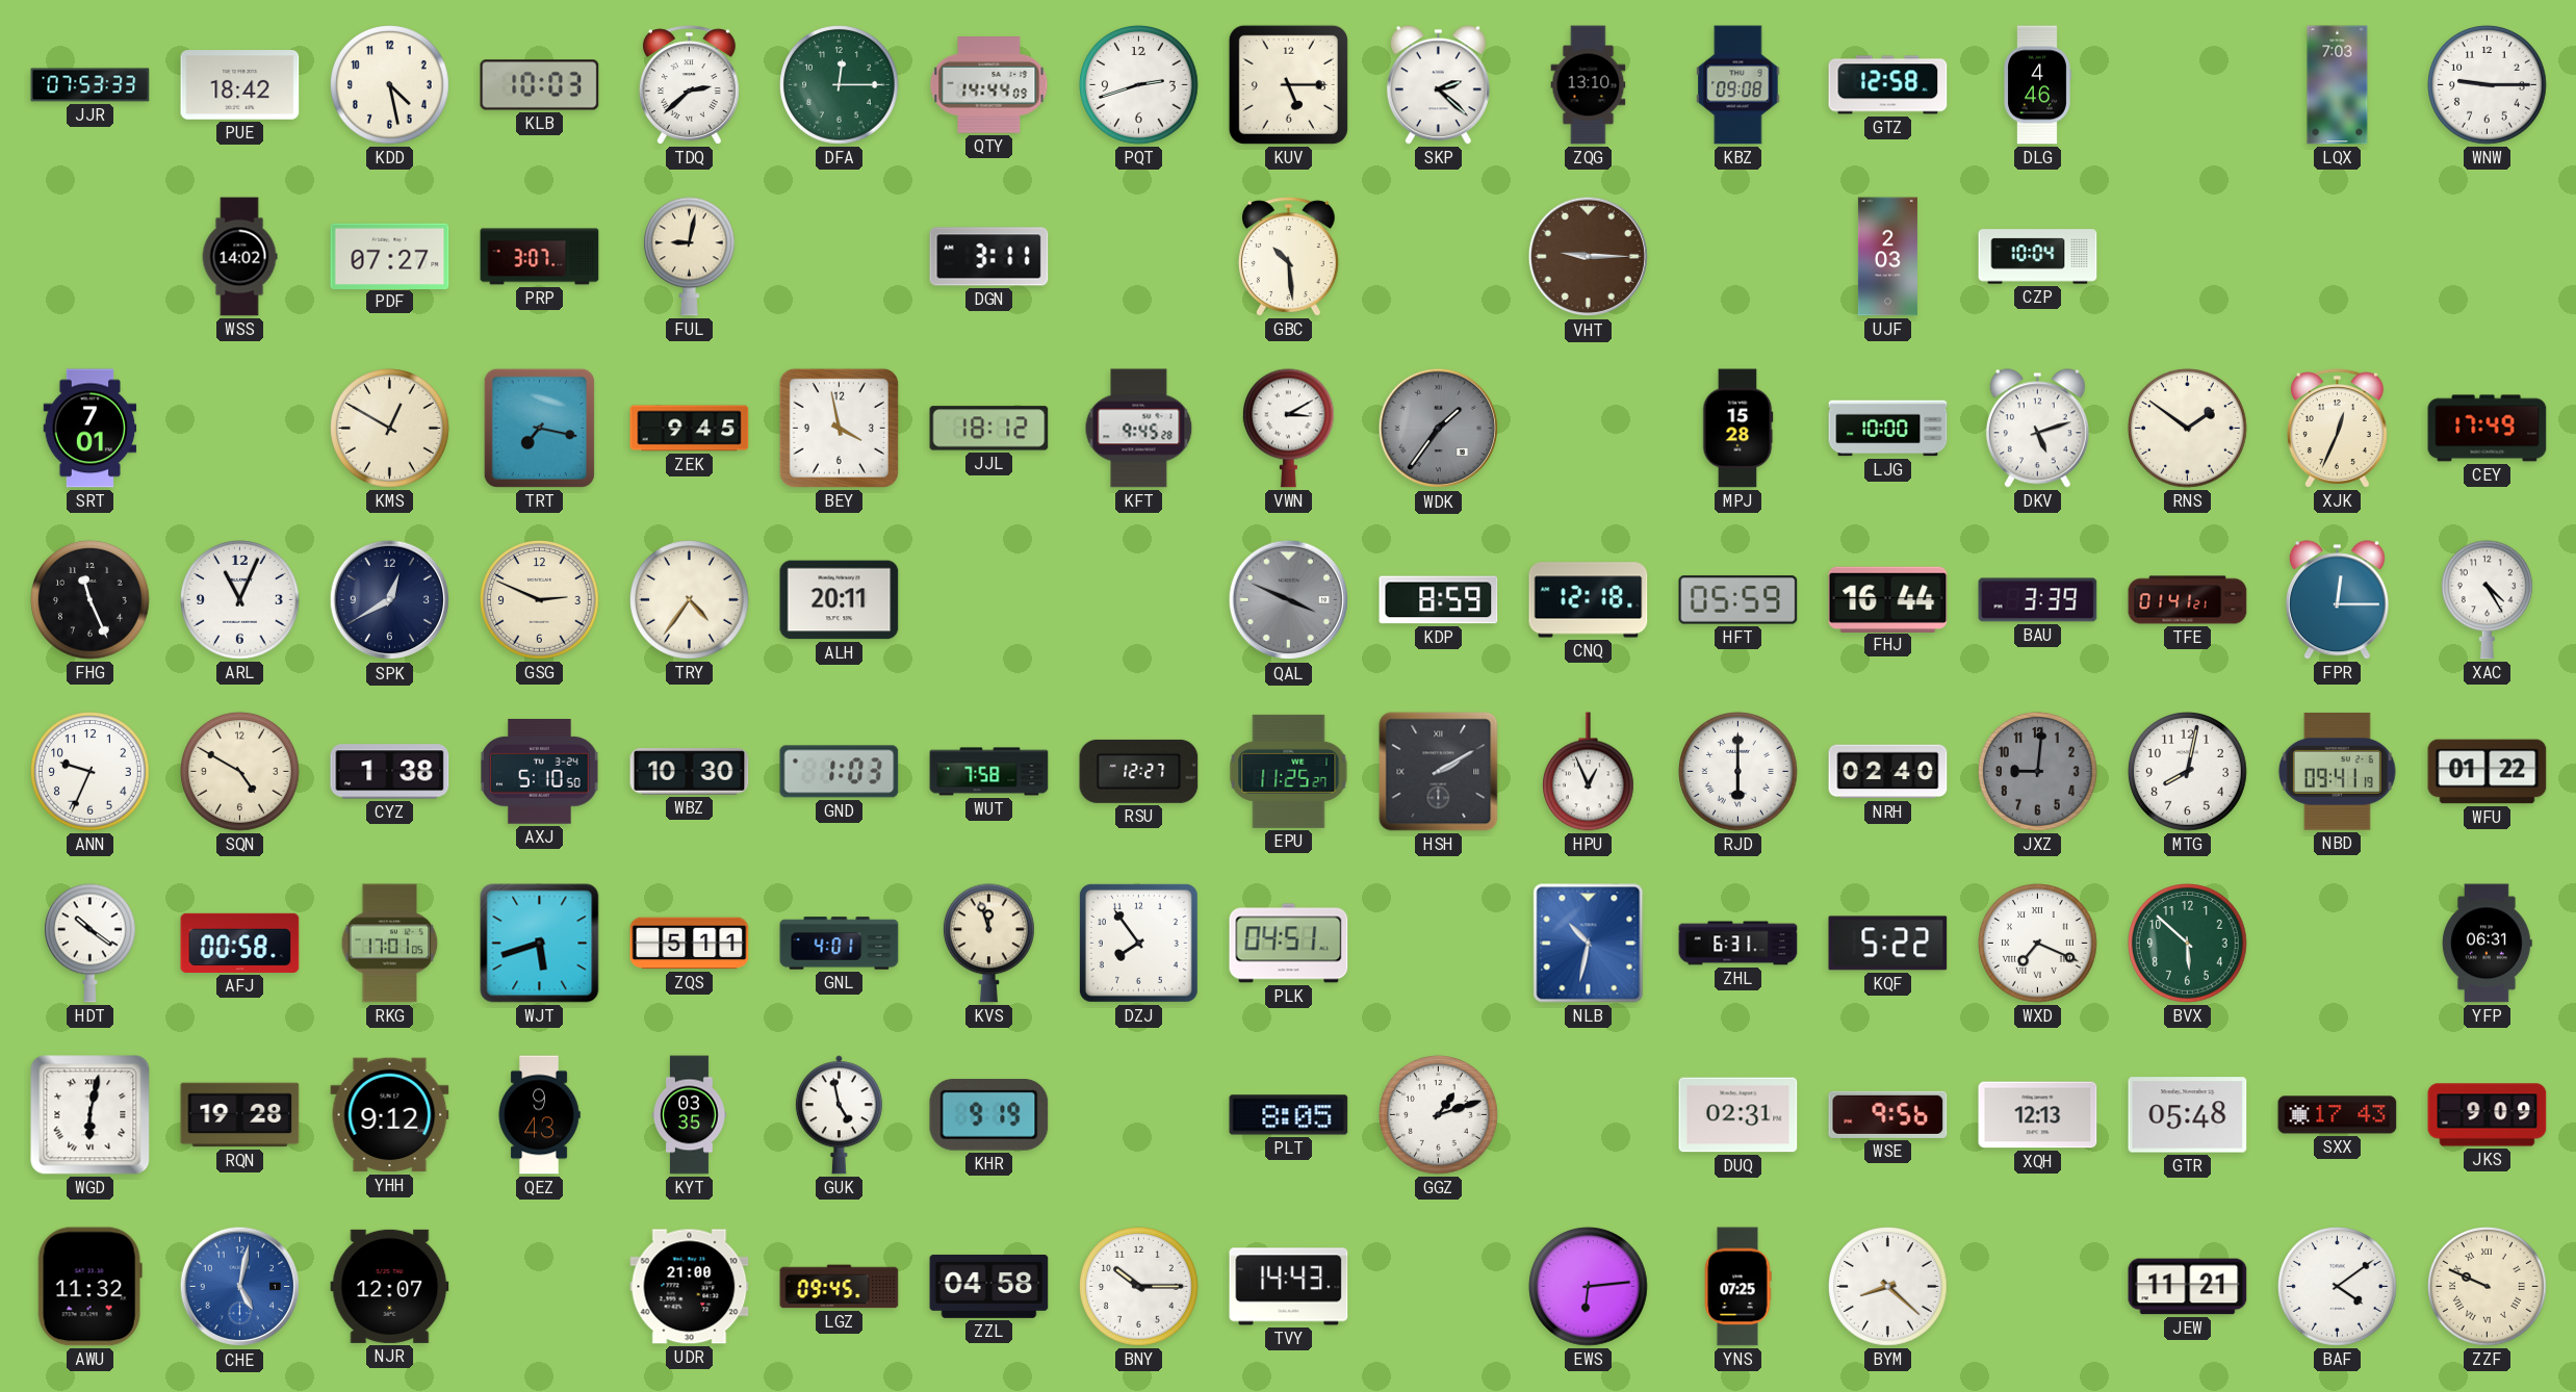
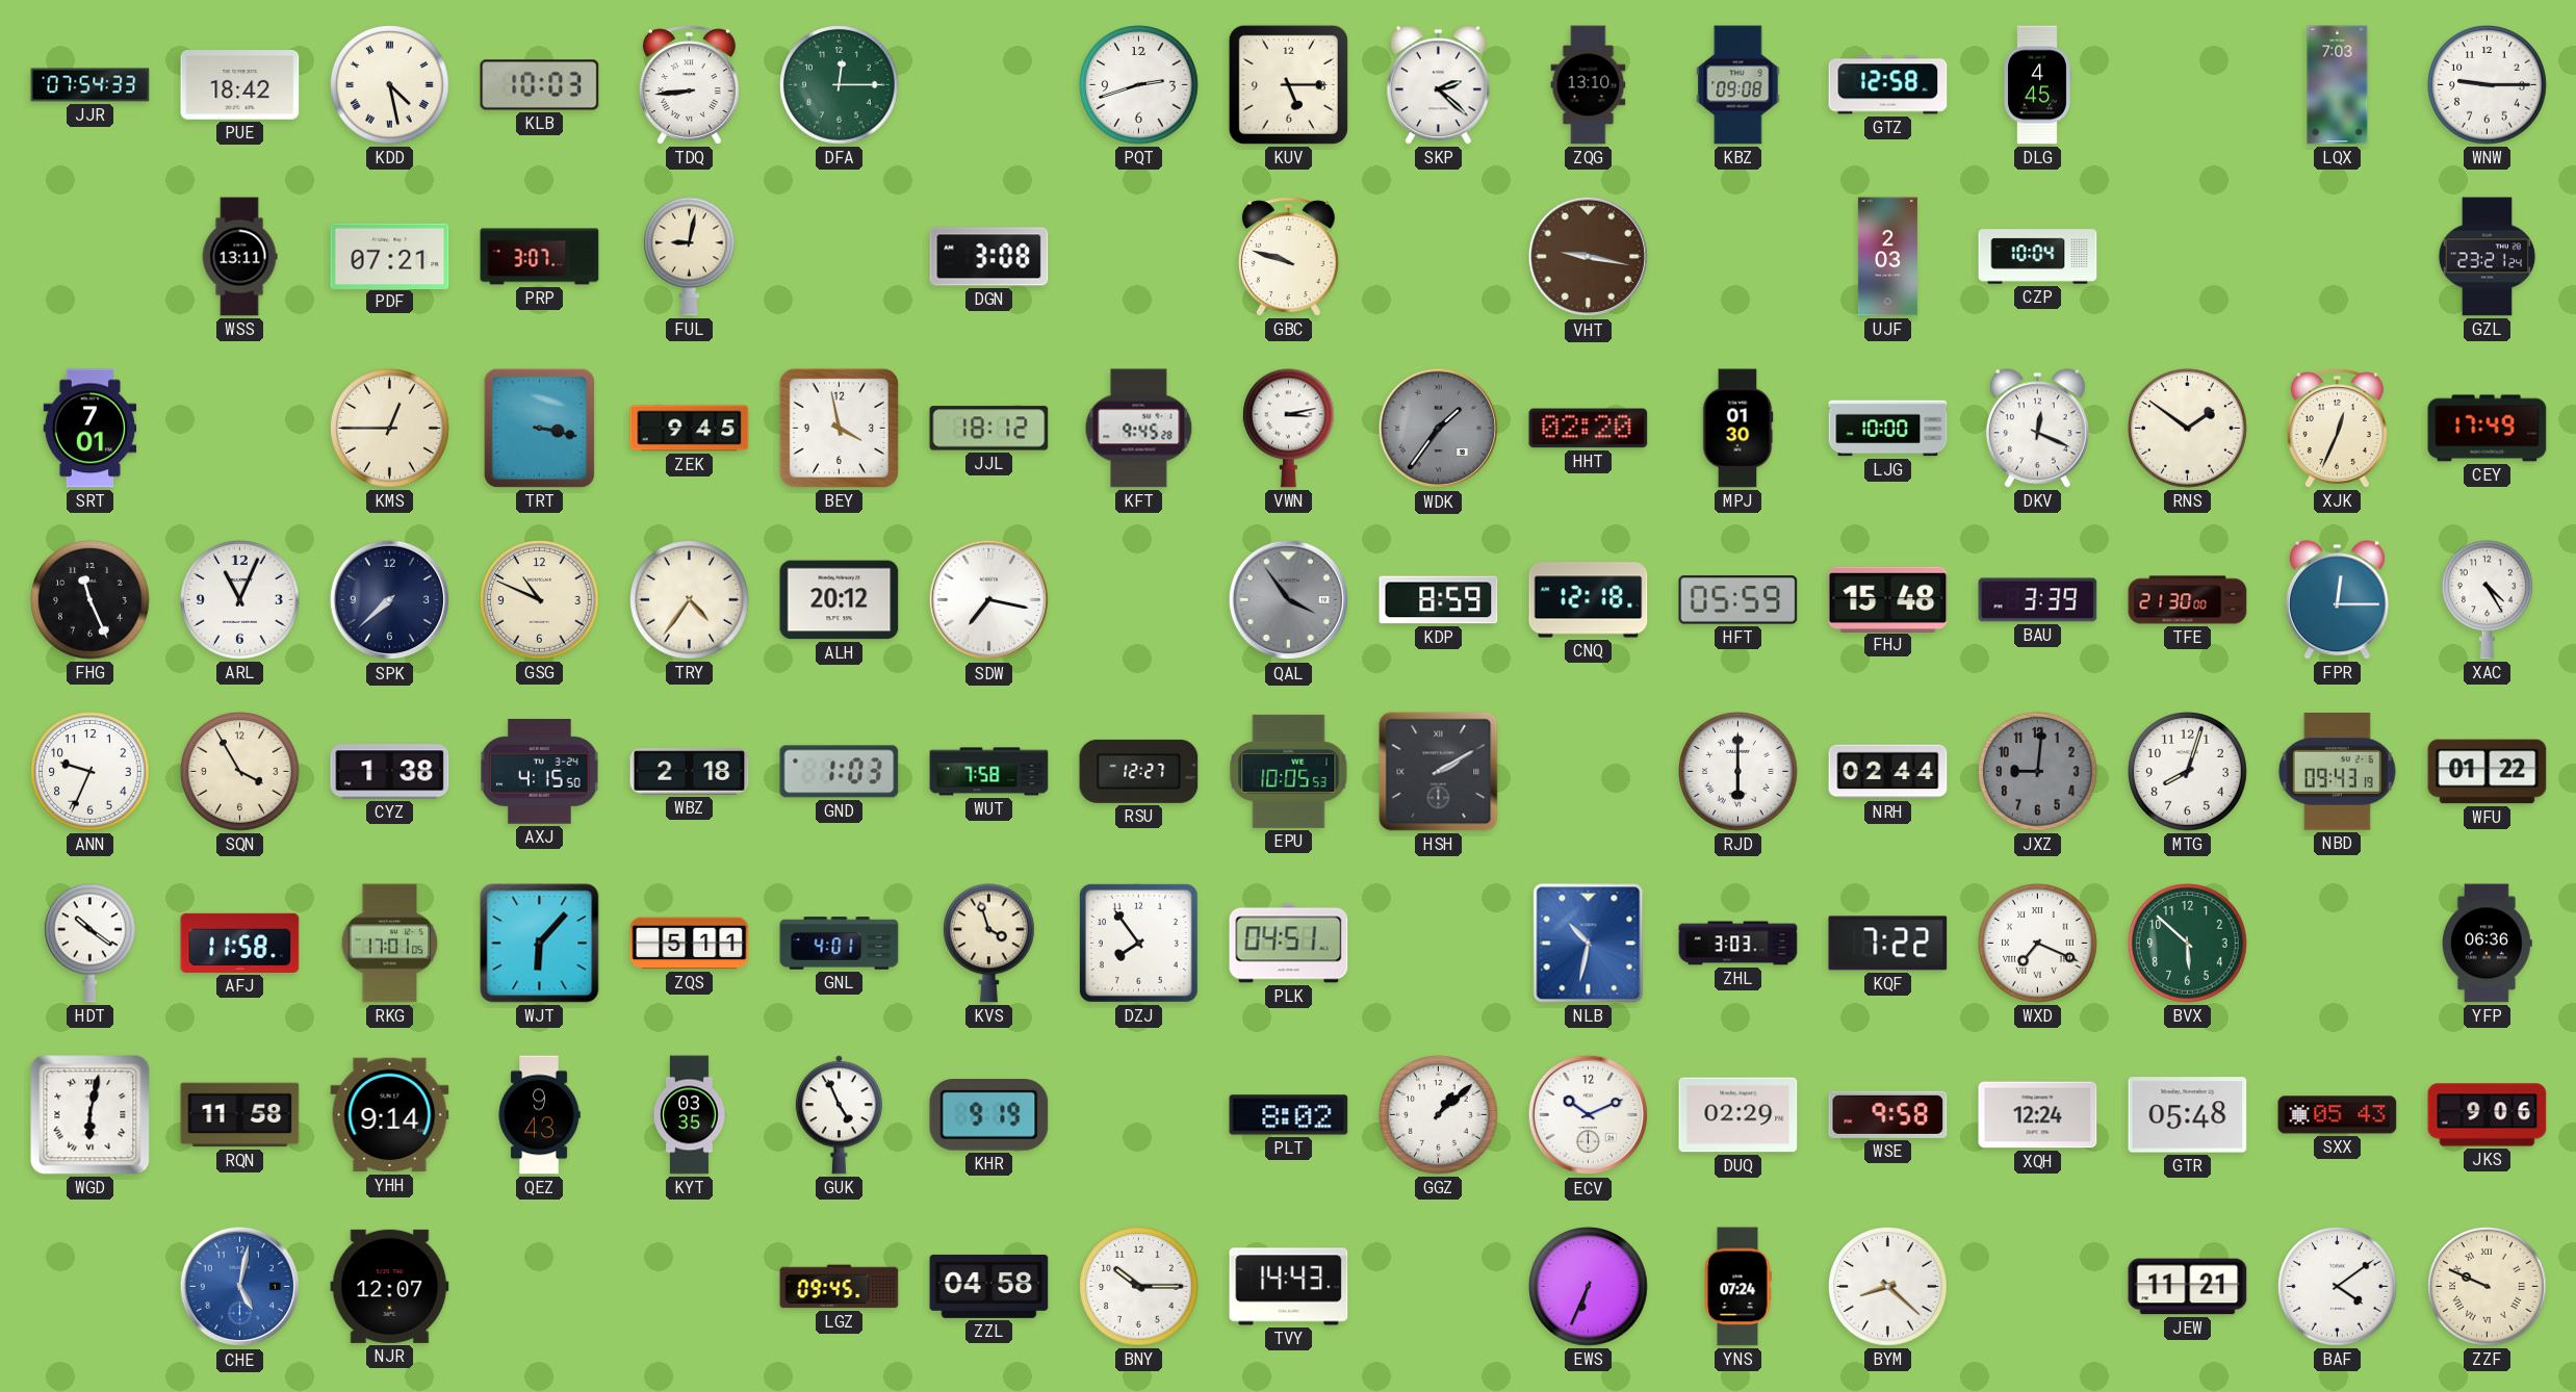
JJR: 07:53 -> 07:54
KDD numerals: Arabic -> Roman
TDQ: 2:38 -> 8:44
QTY: 14:44 -> none
DLG: 4:46 -> 4:45
WSS: 14:02 -> 13:11
PDF: 07:27 -> 07:21
DGN: 3:11 -> 3:08
GBC: 10:29 -> 9:48
VHT: 9:15 -> 9:17
GZL: none -> 23:21
KMS: 12:50 -> 12:45
TRT: 7:17 -> 3:17
VWN: 3:10 -> 3:13
HHT: none -> 02:20
MPJ: 15:28 -> 01:30
DKV: 5:12 -> 12:19
SPK: 12:40 -> 7:38
GSG: 2:49 -> 10:49
ALH: 20:11 -> 20:12
SDW: none -> 7:17
QAL: 3:49 -> 3:54
FHJ: 16:44 -> 15:48
TFE: 01:41 -> 21:30
SQN: 4:50 -> 3:55
AXJ: 5:10 -> 4:15
WBZ: 10:30 -> 2:18
EPU: 11:25 -> 10:05
HPU: 12:56 -> none
NRH: 02:40 -> 02:44
MTG: 8:02 -> 8:03
NBD: 09:41 -> 09:43
AFJ: 00:58 -> 11:58
WJT: 5:42 -> 6:07
KVS: 11:57 -> 3:57
ZHL: 6:31 -> 3:03
KQF: 5:22 -> 7:22
YFP: 06:31 -> 06:36
RQN: 19:28 -> 11:58
YHH: 9:12 -> 9:14
GUK: 4:58 -> 4:56
PLT: 8:05 -> 8:02
GGZ: 1:12 -> 1:08
ECV: none -> 10:11
DUQ: 02:31 -> 02:29
WSE: 9:56 -> 9:58
XQH: 12:13 -> 12:24
SXX: 17:43 -> 05:43
JKS: 9:09 -> 9:06
AWU: 11:32 -> none
UDR: 21:00 -> none
EWS: 6:14 -> 6:34
YNS: 07:25 -> 07:24
